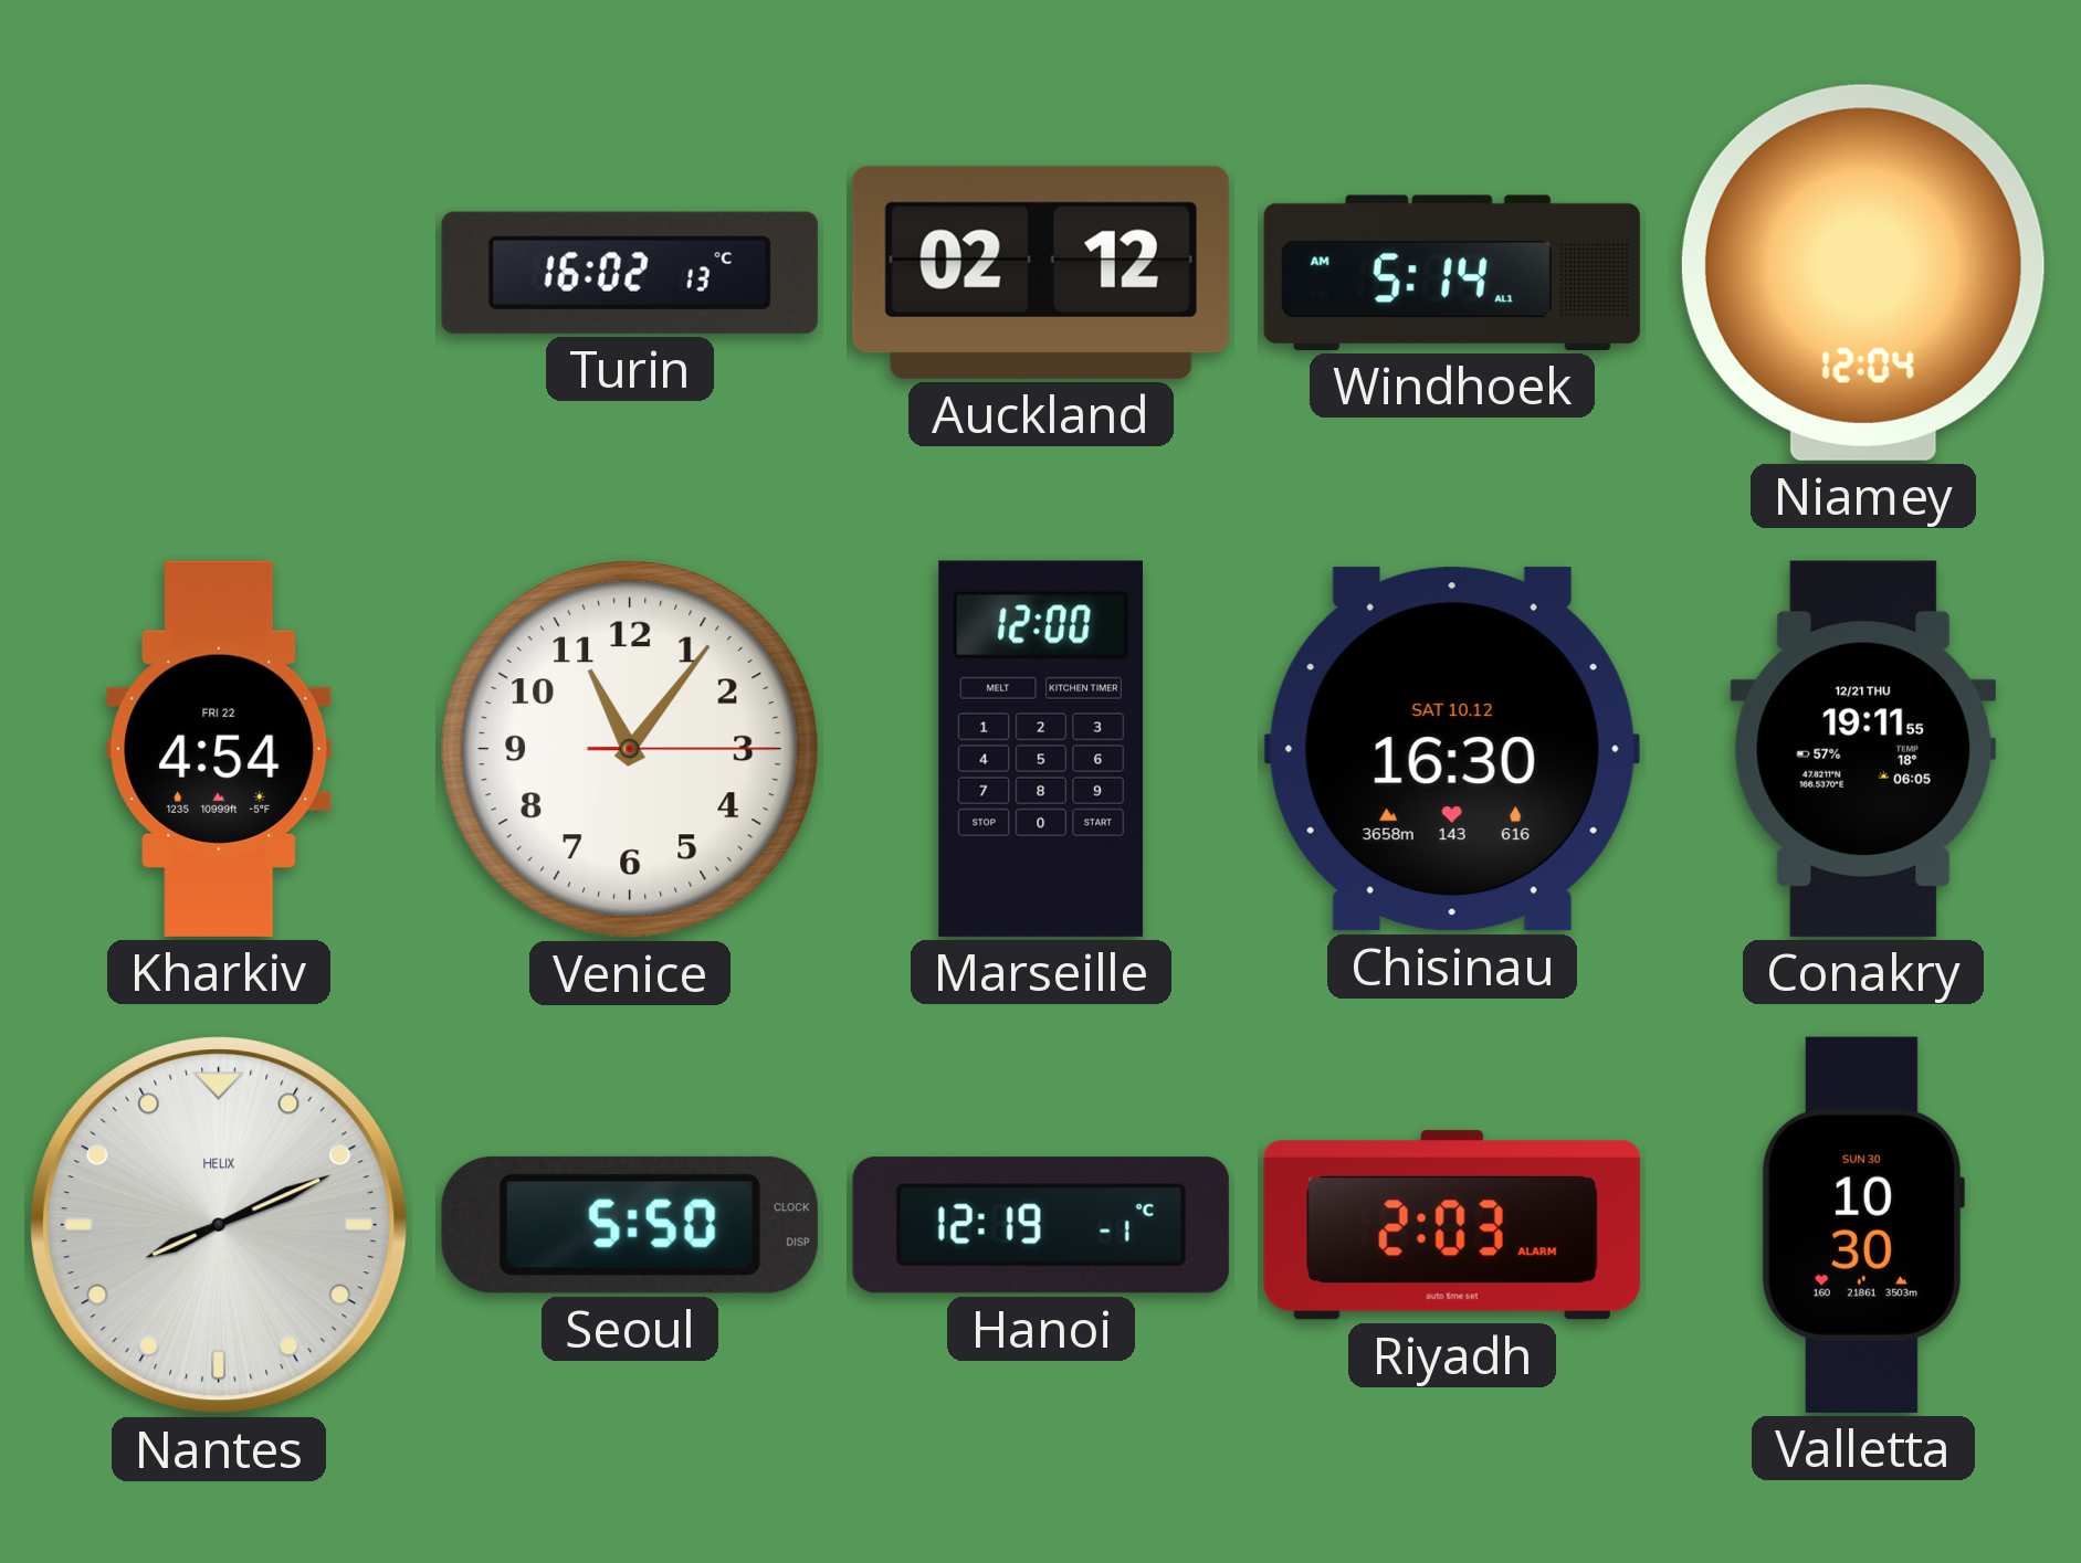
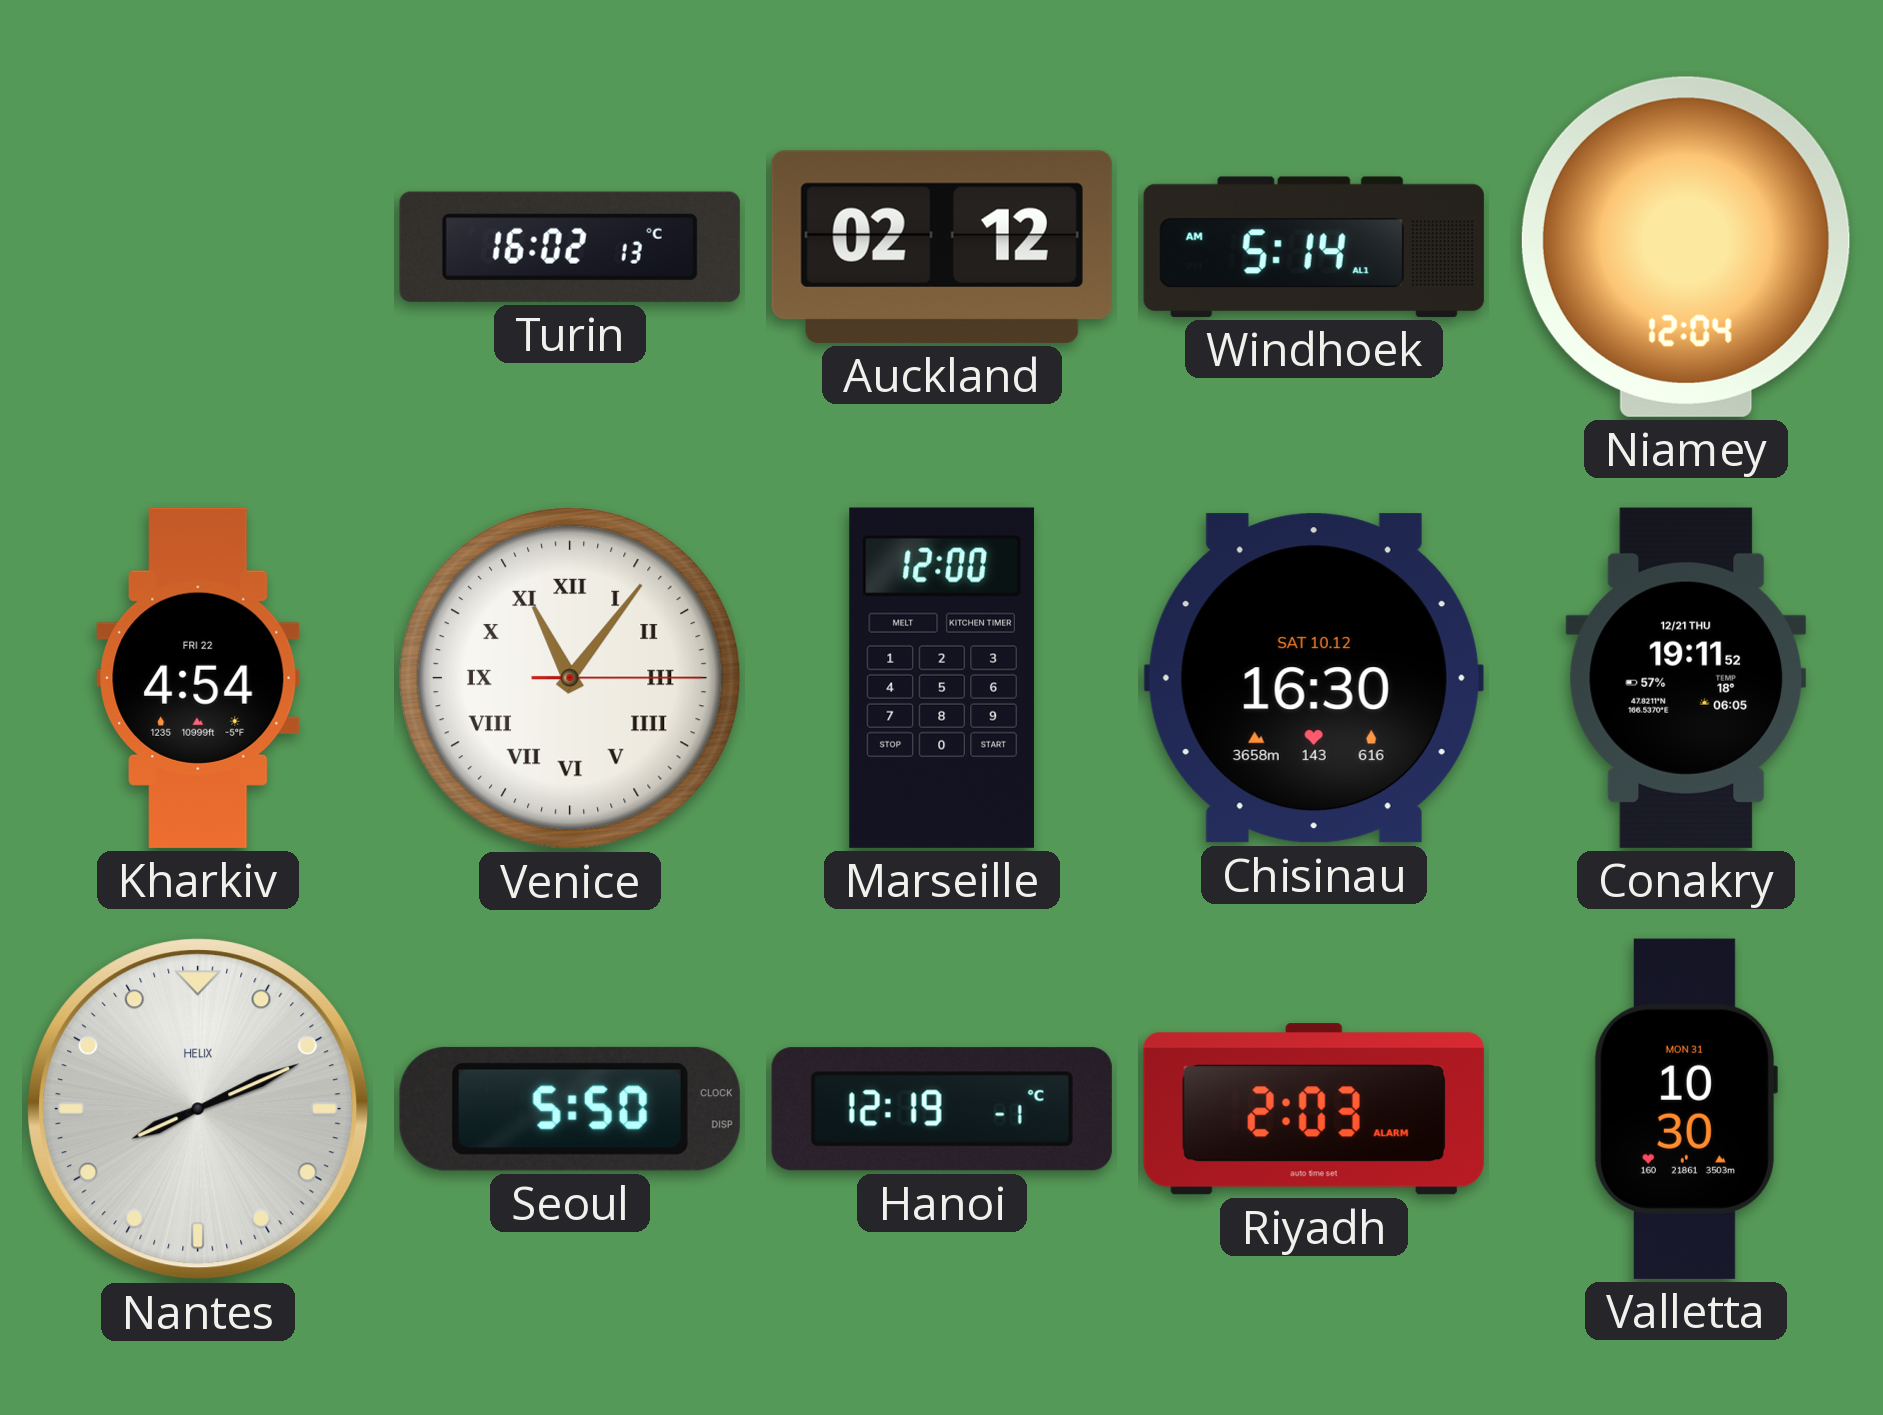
Venice numerals: Arabic -> Roman
Conakry: 19:11:55 -> 19:11:52
Valletta date: SUN 30 -> MON 31
